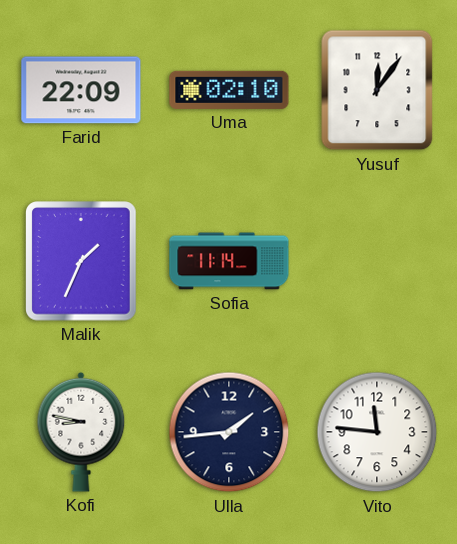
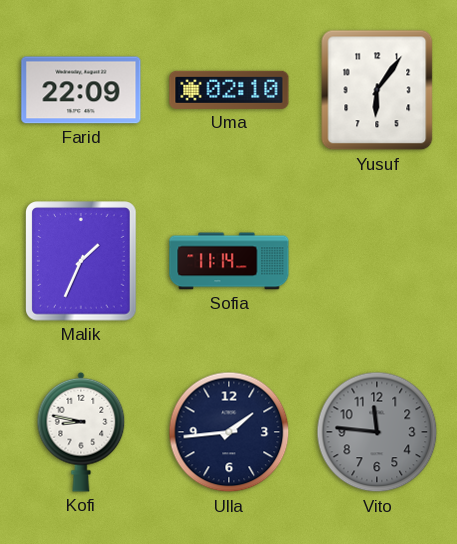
Yusuf: 12:06 -> 6:06
Vito dial: white -> grey
